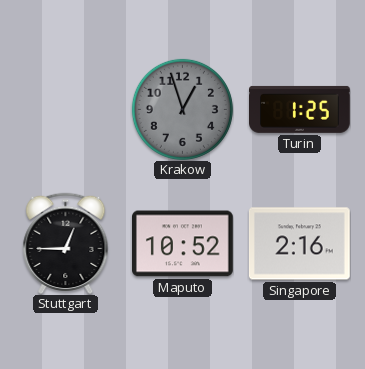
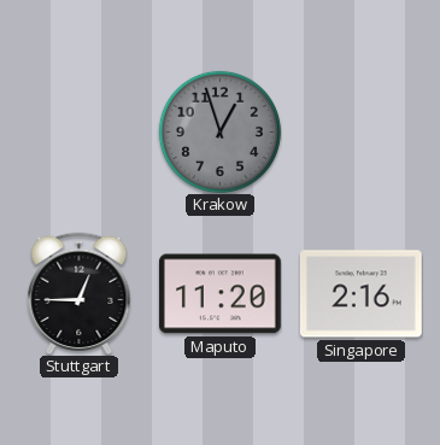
Turin: 1:25 -> none
Maputo: 10:52 -> 11:20
